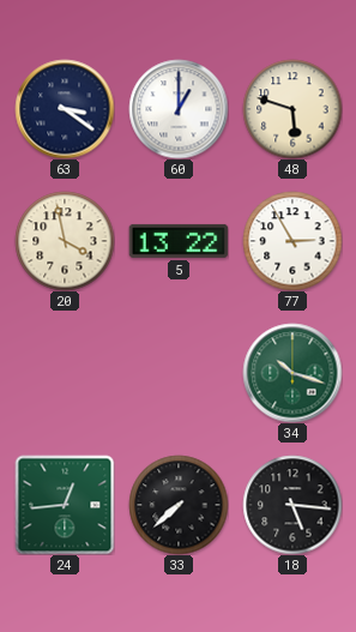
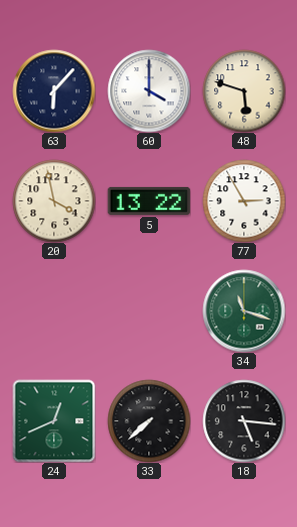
63: 3:21 -> 6:07
60: 1:00 -> 4:00
34: 10:18 -> 11:18
24: 12:44 -> 12:41
